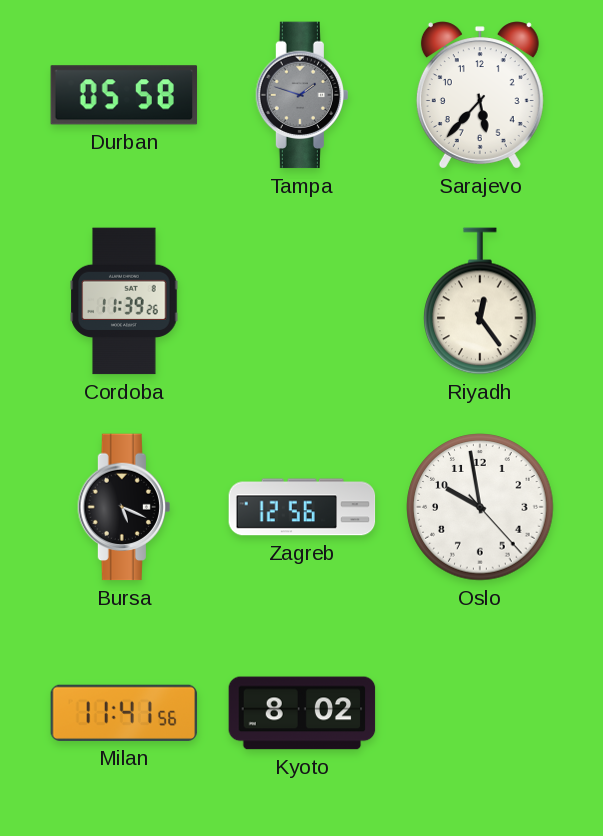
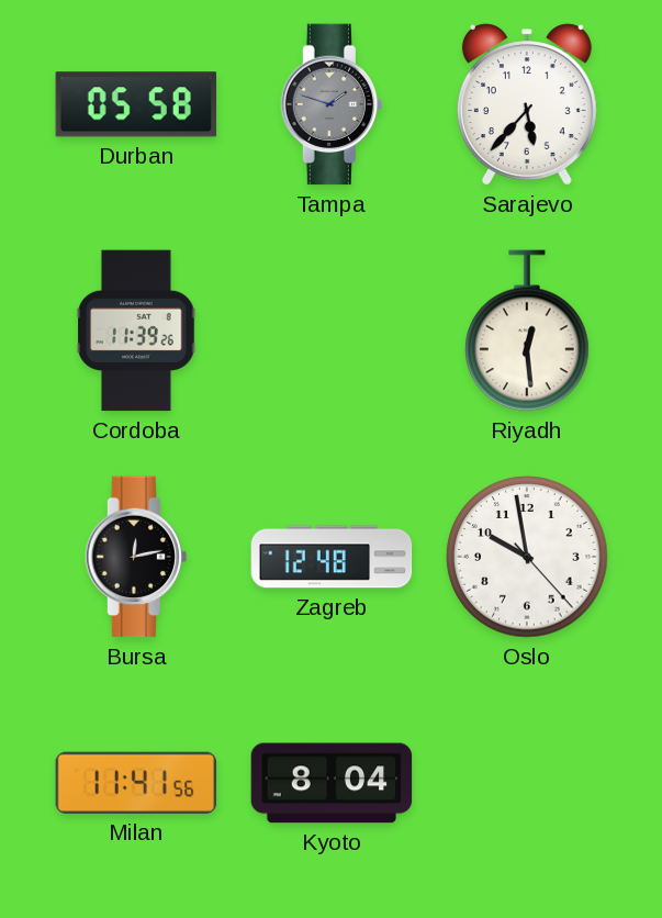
Riyadh: 12:24 -> 12:29
Bursa: 5:19 -> 12:13
Zagreb: 12:56 -> 12:48
Kyoto: 8:02 -> 8:04
